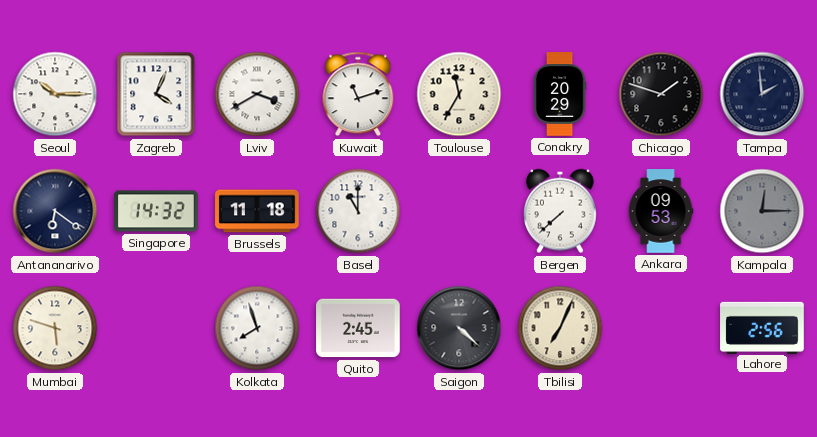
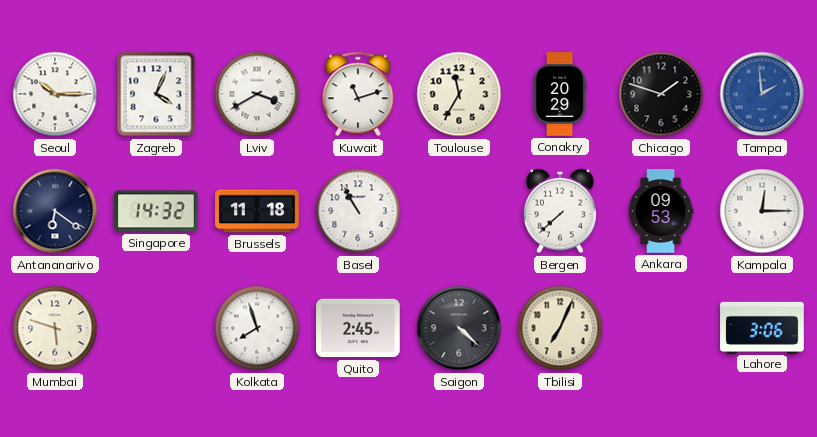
Tampa dial: navy -> blue
Basel: 11:00 -> 10:55
Kampala dial: grey -> white
Lahore: 2:56 -> 3:06
